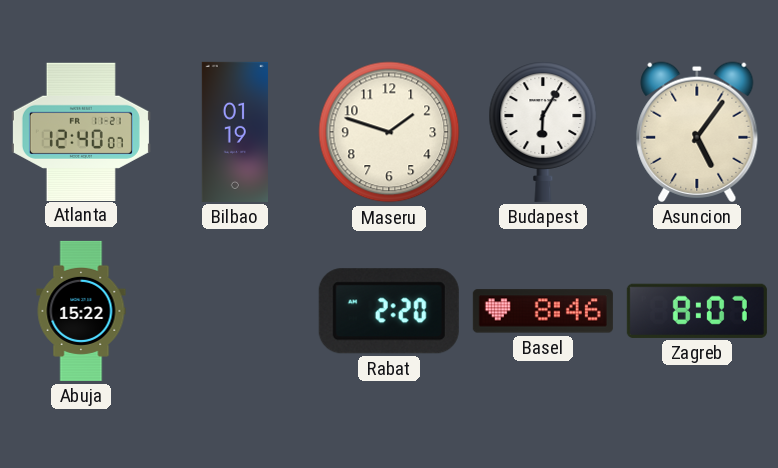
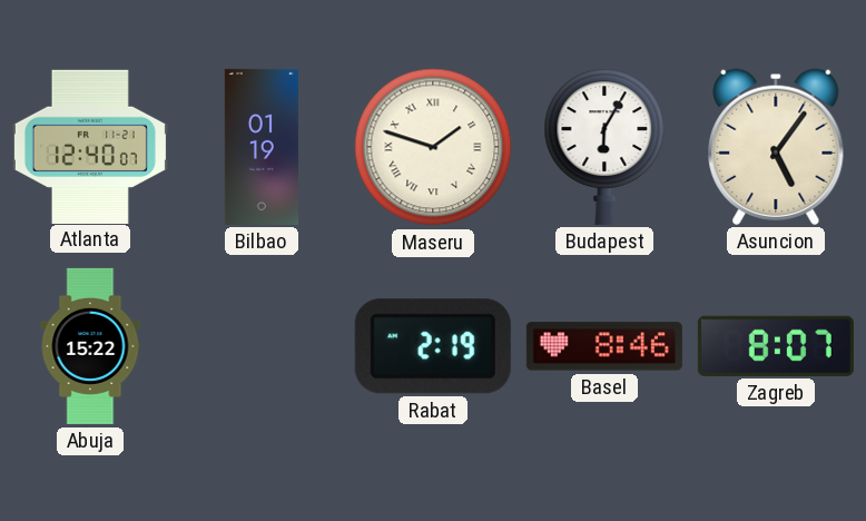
Maseru numerals: Arabic -> Roman
Rabat: 2:20 -> 2:19
